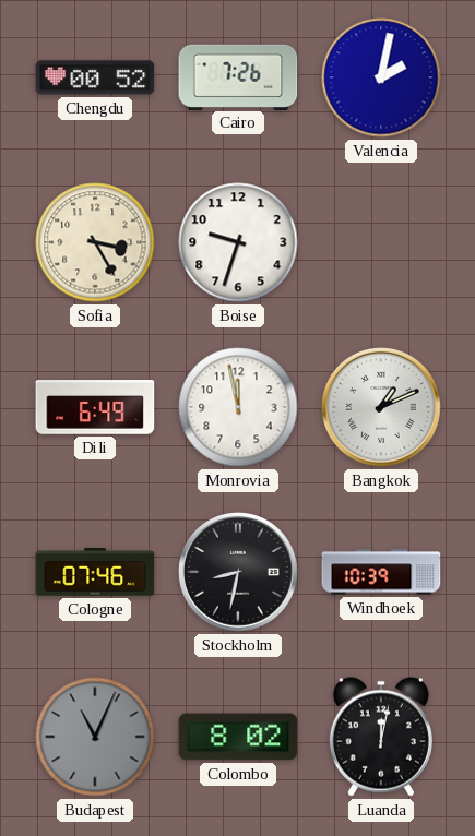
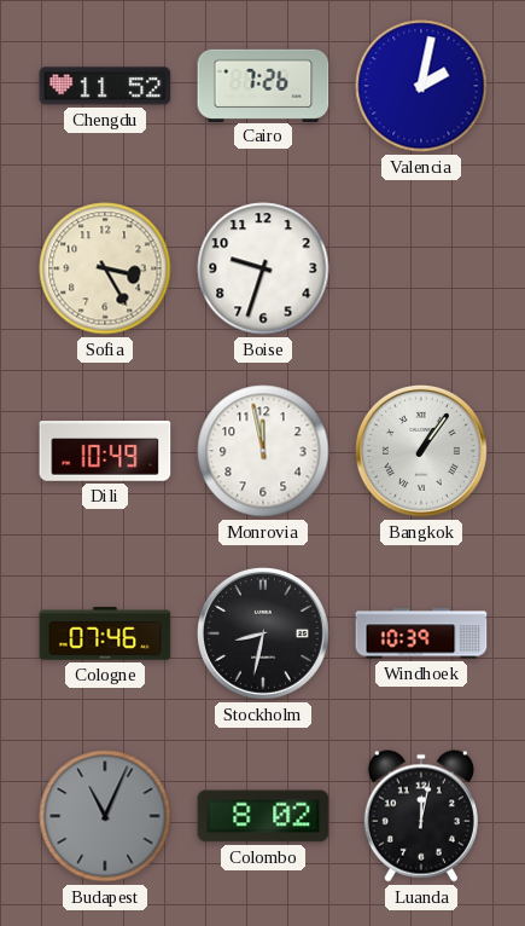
Chengdu: 00:52 -> 11:52
Dili: 6:49 -> 10:49
Bangkok: 1:11 -> 1:06
